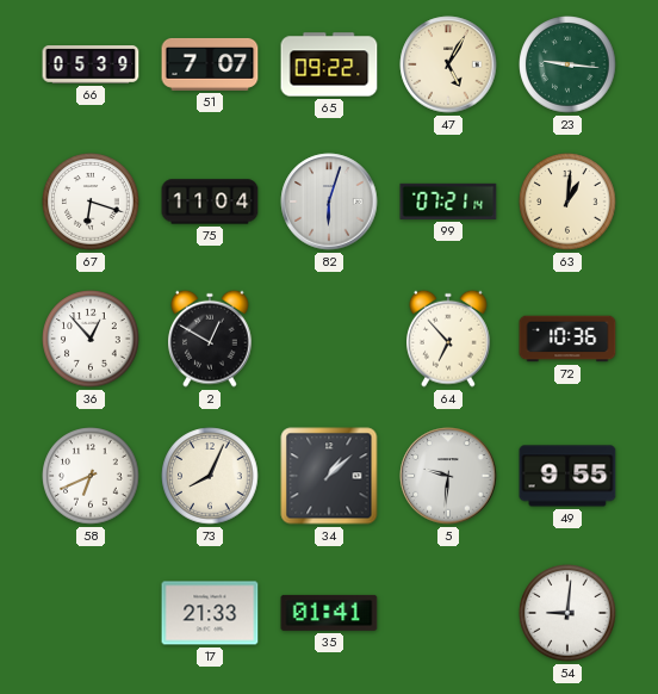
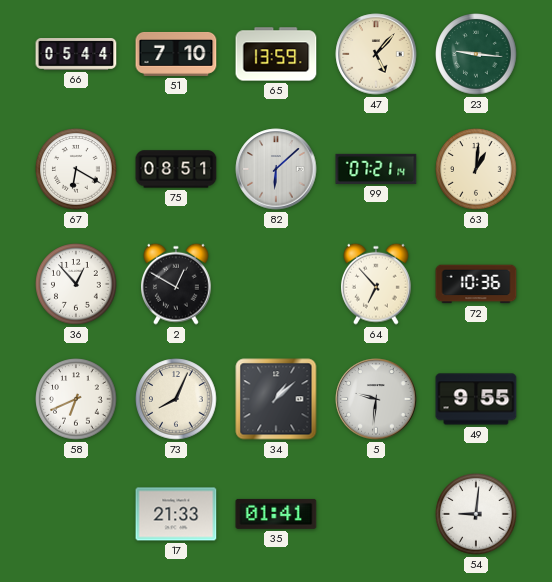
66: 05:39 -> 05:44
51: 7:07 -> 7:10
65: 09:22 -> 13:59
47: 5:05 -> 5:07
67: 6:18 -> 6:20
75: 11:04 -> 08:51
82: 6:03 -> 6:08
